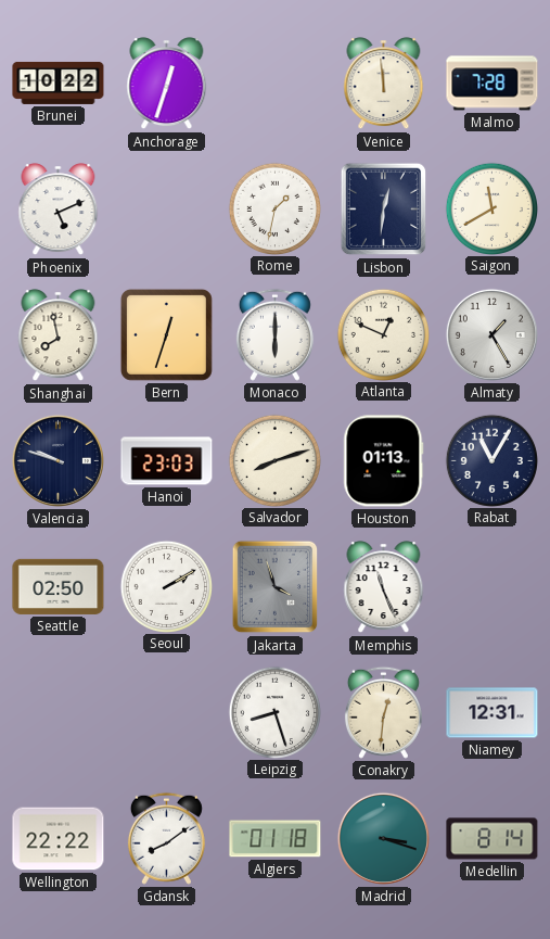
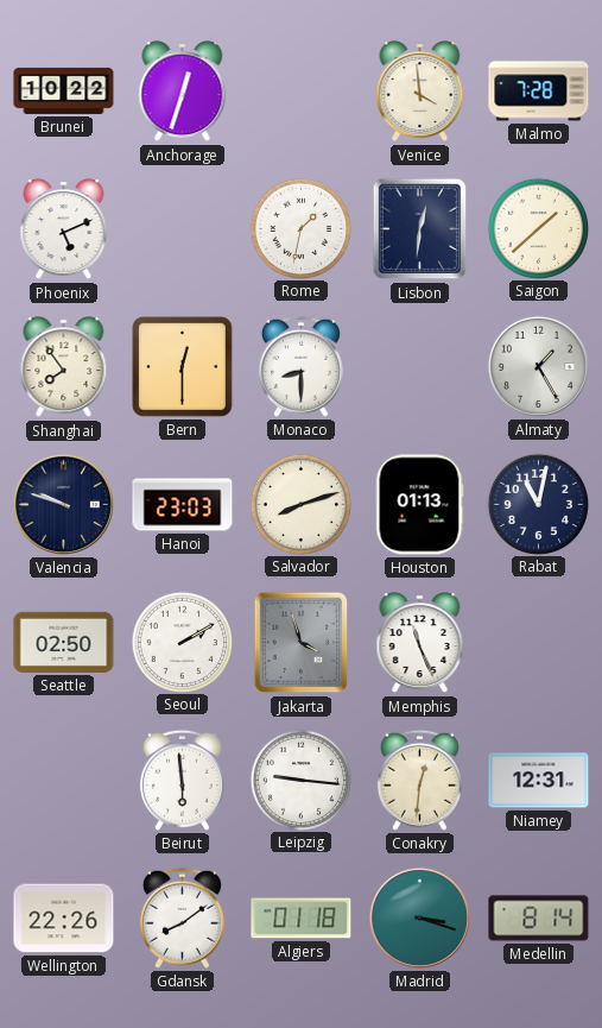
Venice: 11:59 -> 3:59
Saigon: 11:40 -> 1:38
Shanghai: 7:58 -> 7:54
Bern: 12:33 -> 12:30
Monaco: 6:00 -> 8:30
Atlanta: 12:49 -> none
Rabat: 11:05 -> 11:02
Beirut: none -> 5:59
Leipzig: 8:27 -> 9:16
Wellington: 22:22 -> 22:26
